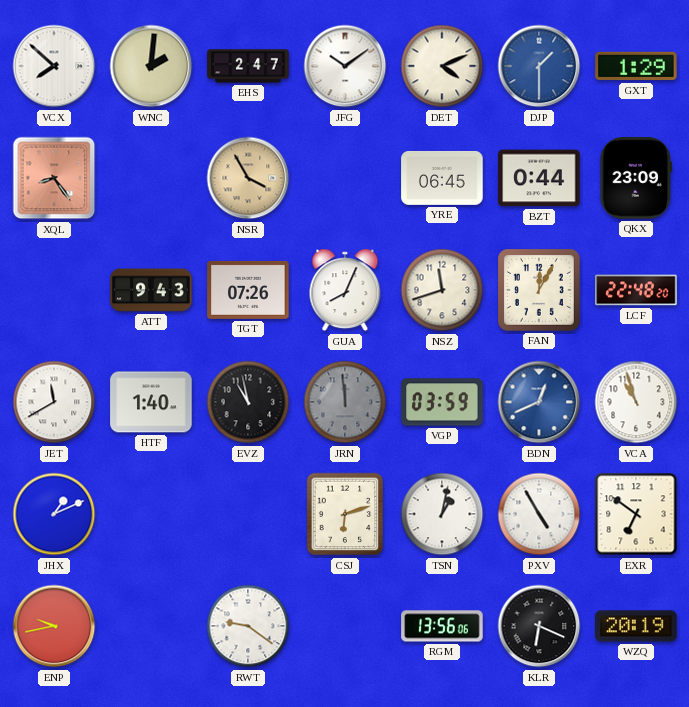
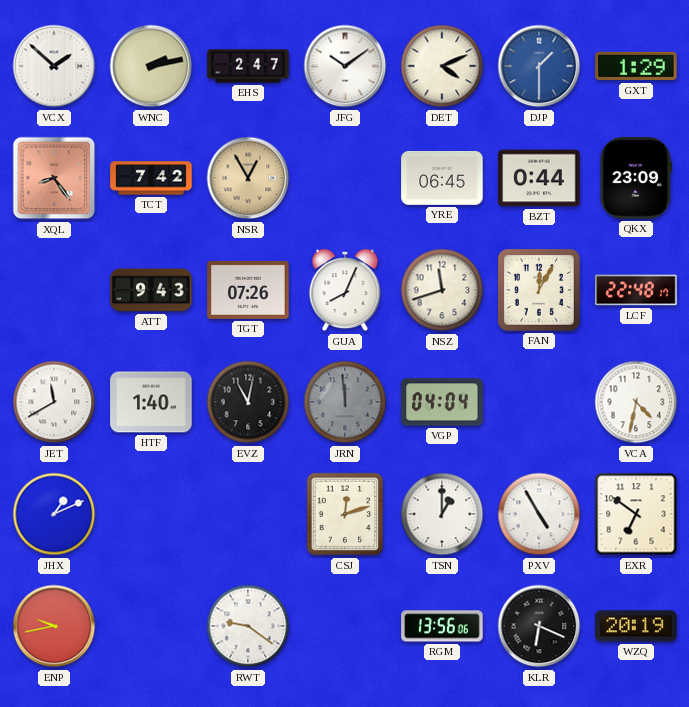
VCX: 7:52 -> 1:52
WNC: 2:01 -> 2:13
TCT: none -> 7:42
NSR: 3:55 -> 12:55
LCF: 22:48:20 -> 22:48:17
EVZ: 10:58 -> 11:02
VGP: 03:59 -> 04:04
BDN: 12:41 -> none
VCA: 10:57 -> 4:32
CSJ: 6:12 -> 12:12
TSN: 1:02 -> 1:00
